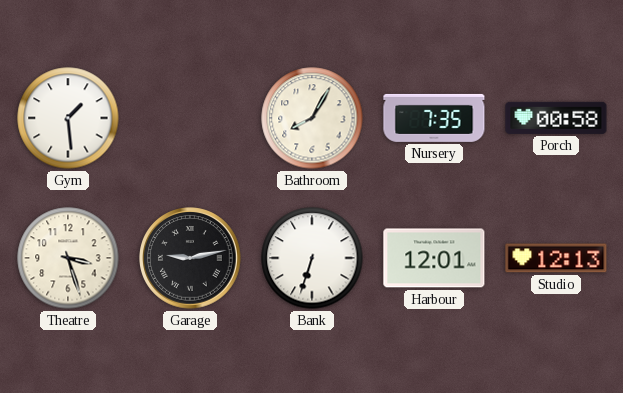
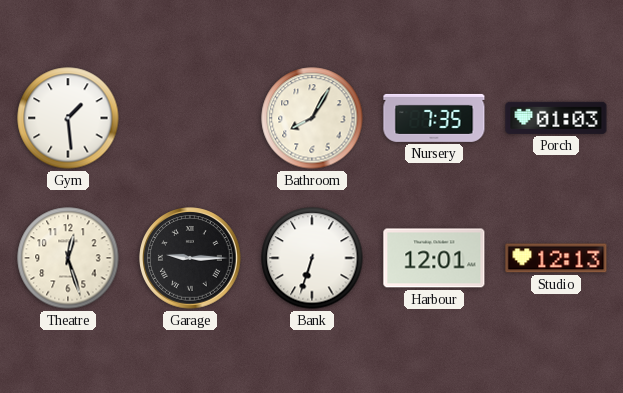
Porch: 00:58 -> 01:03
Theatre: 3:27 -> 12:27
Garage: 9:13 -> 9:15
